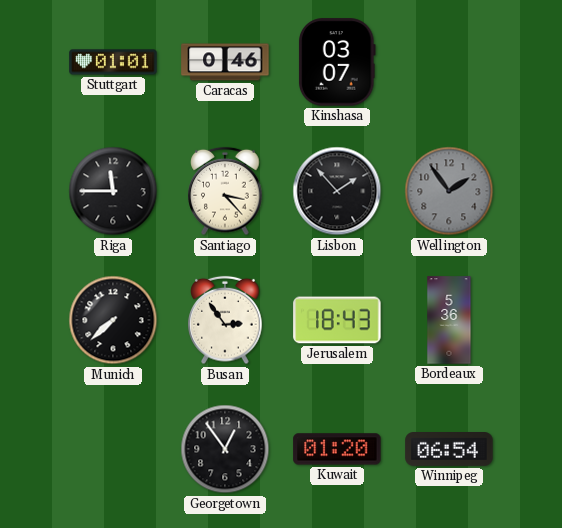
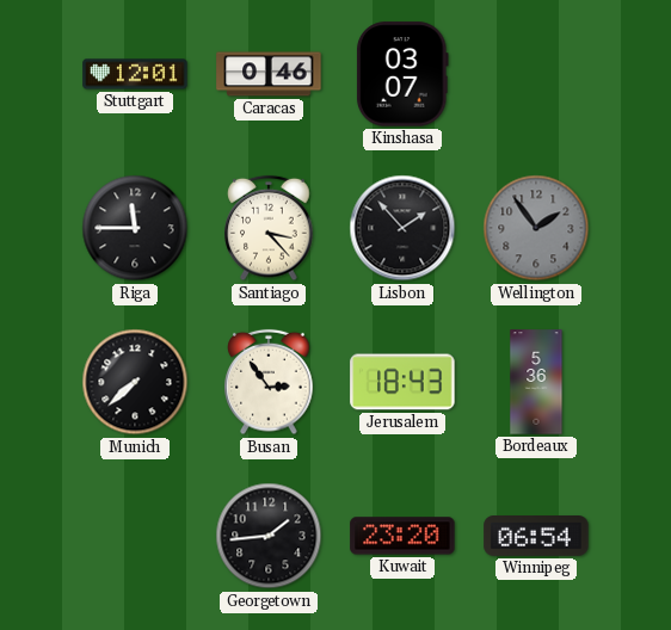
Stuttgart: 01:01 -> 12:01
Georgetown: 12:54 -> 1:44
Kuwait: 01:20 -> 23:20
